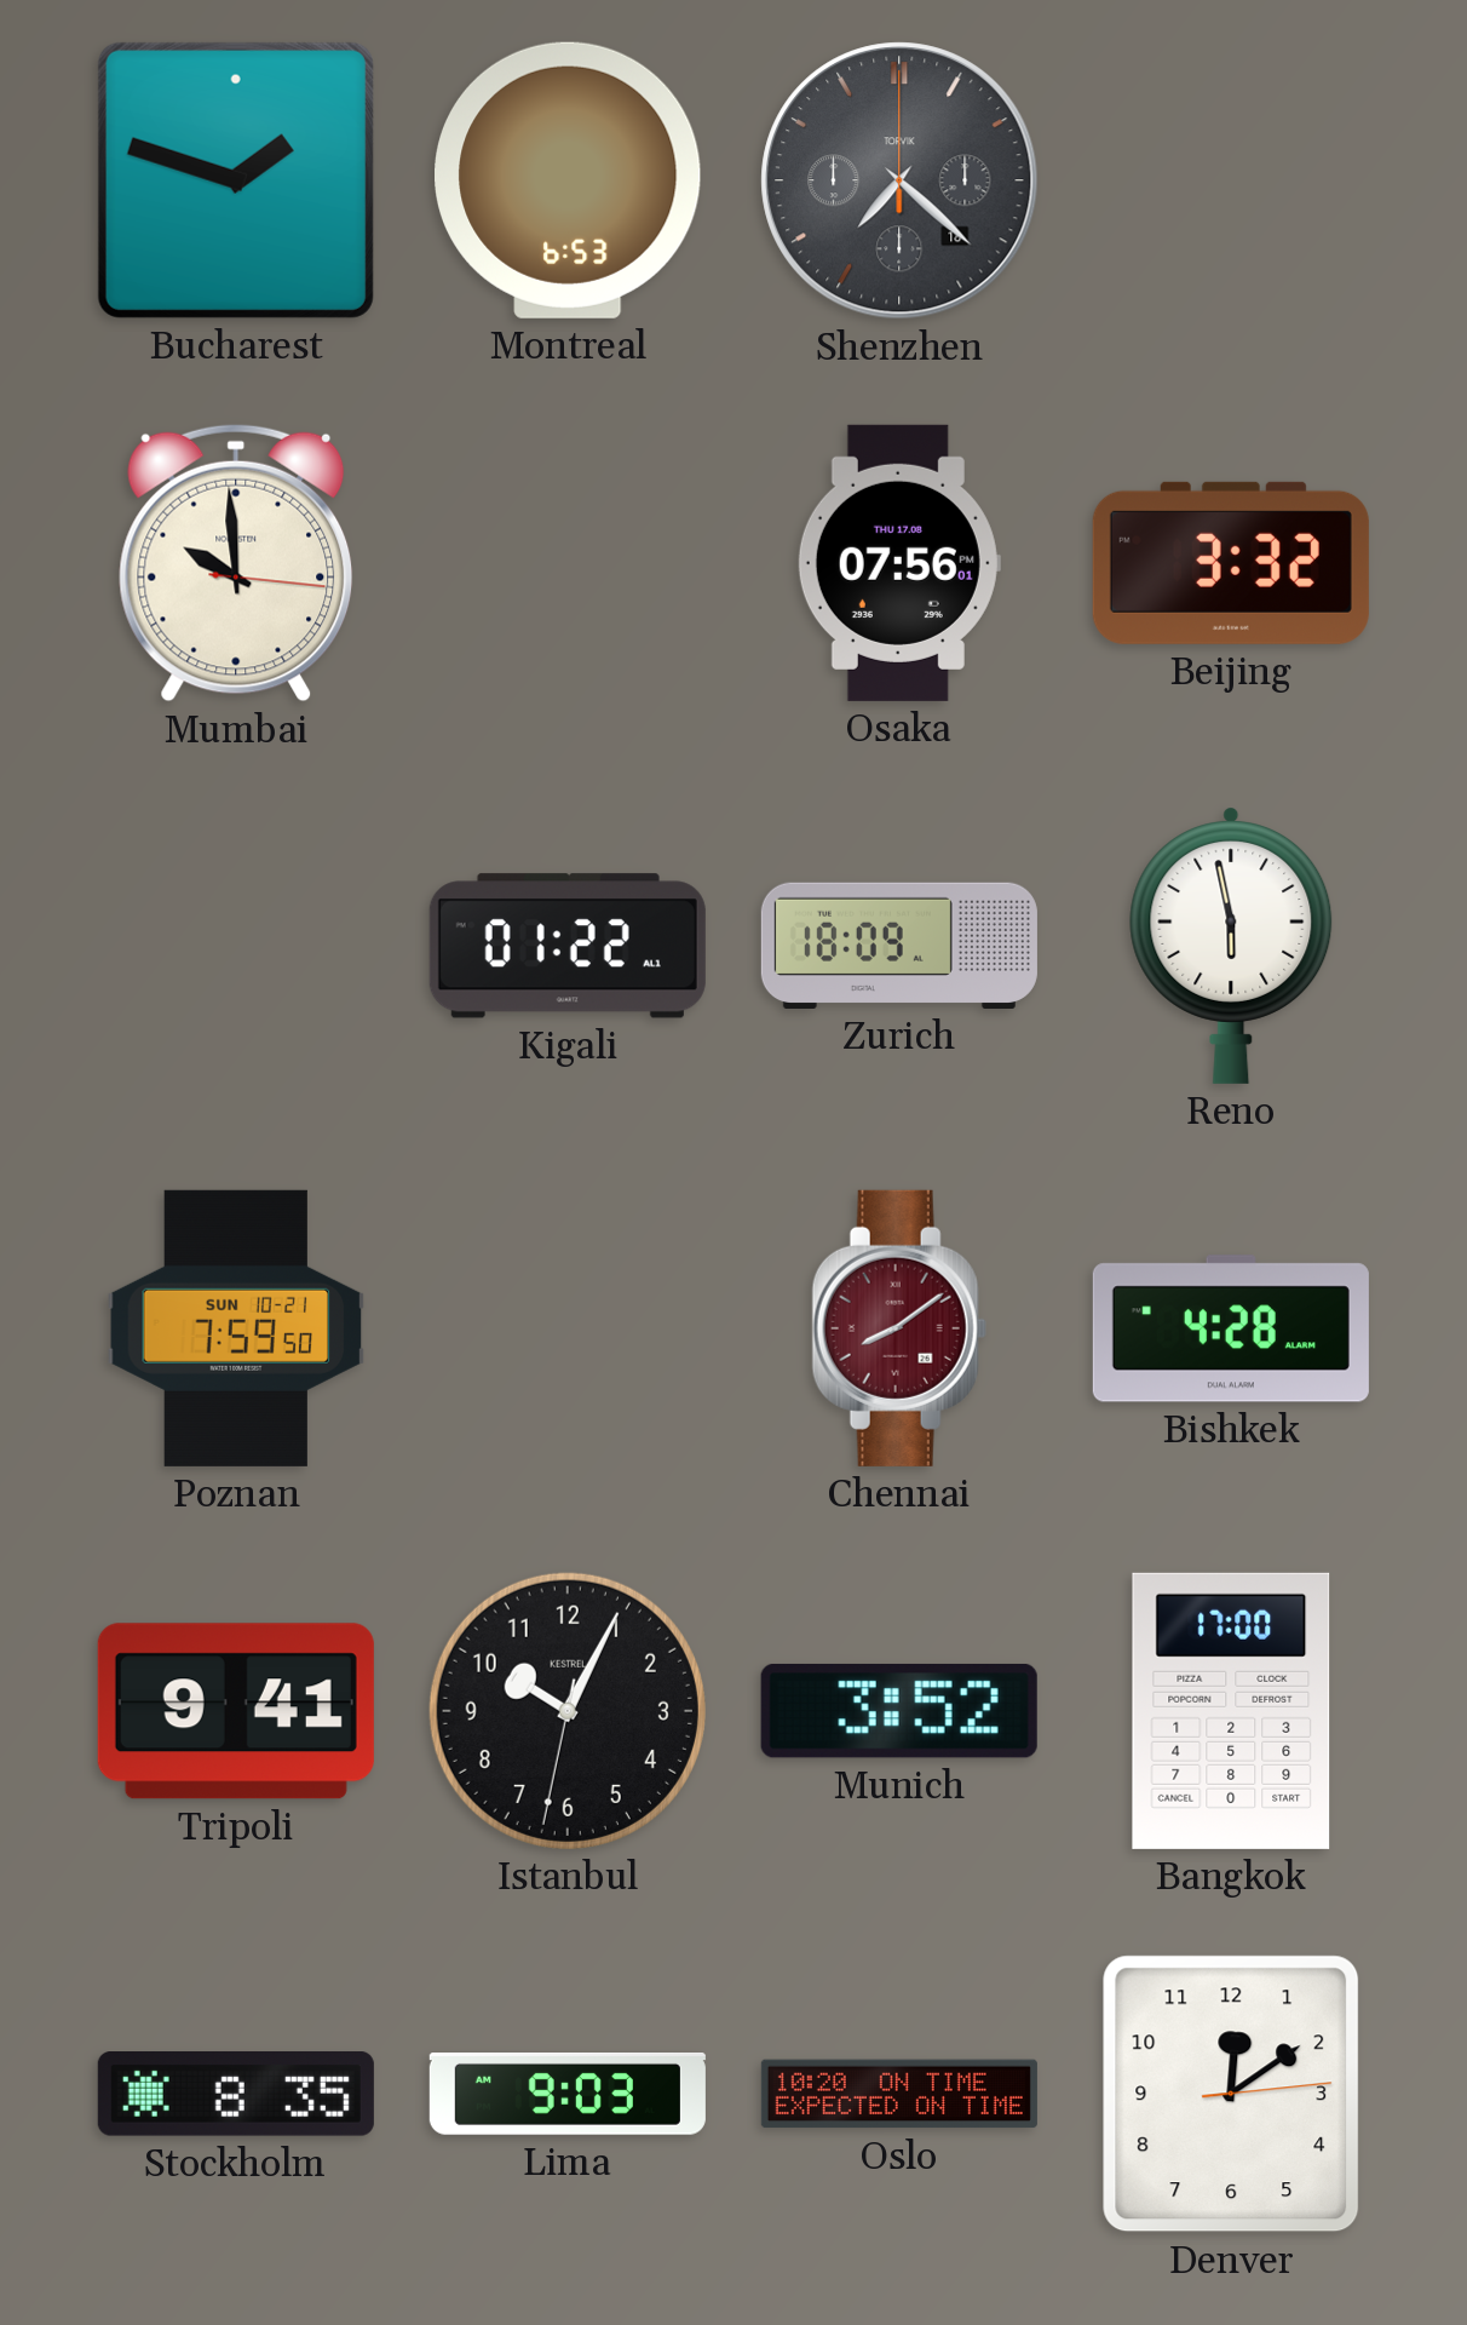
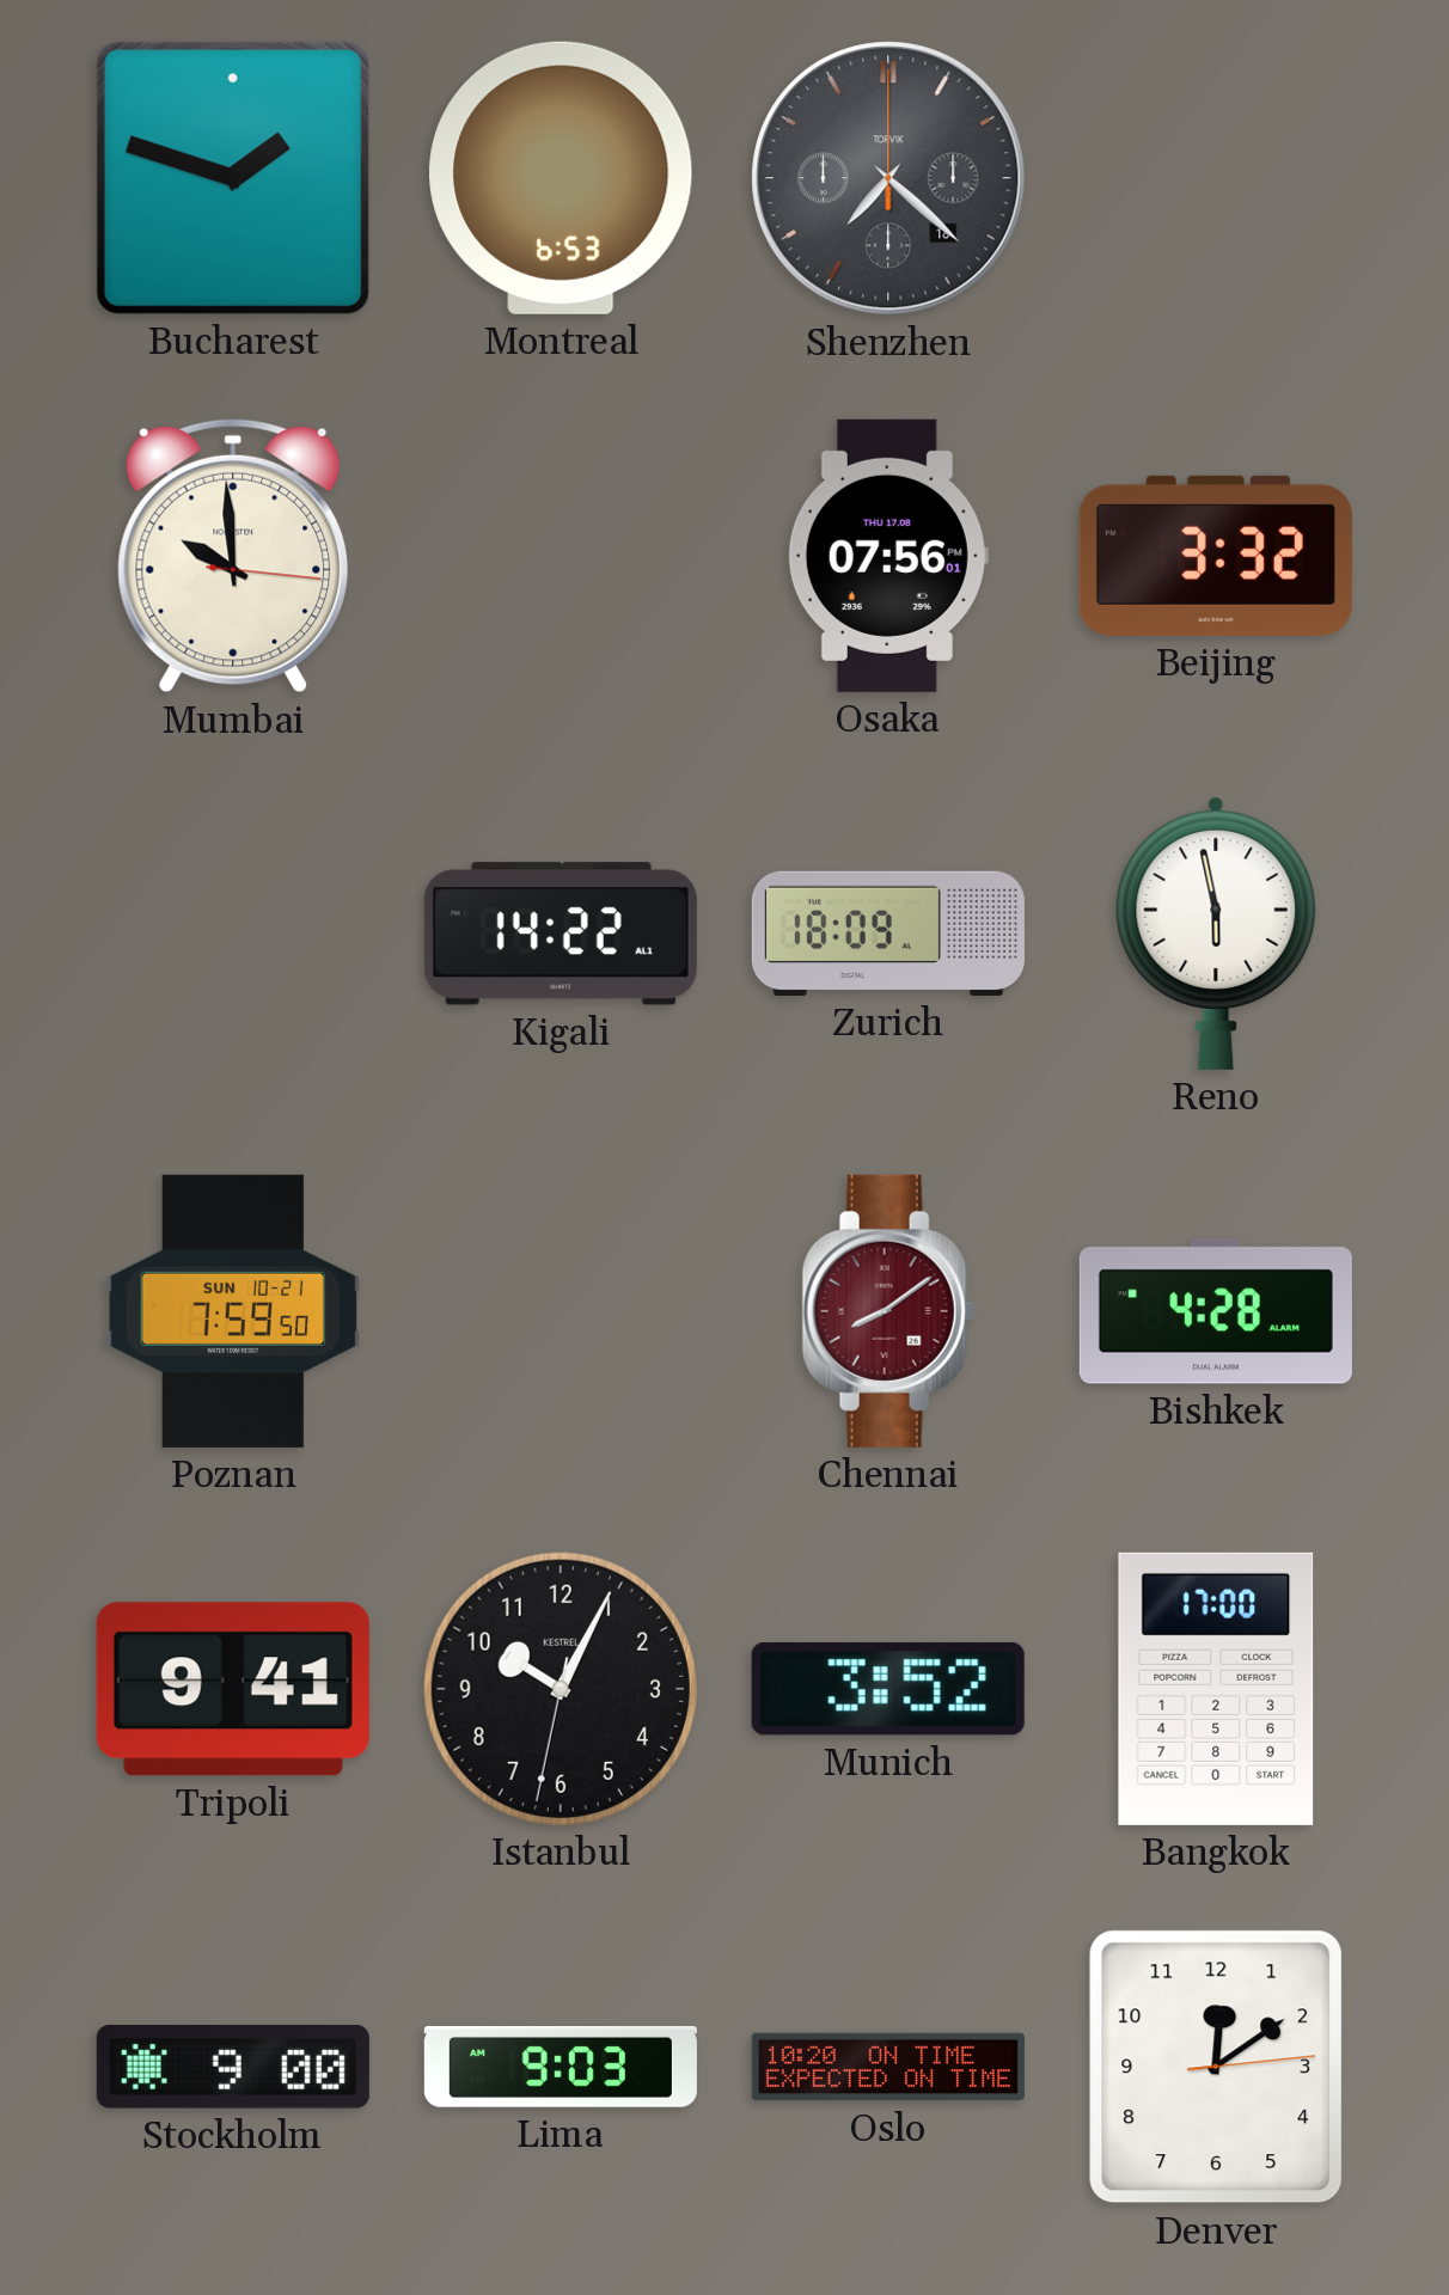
Kigali: 01:22 -> 14:22
Stockholm: 8:35 -> 9:00
